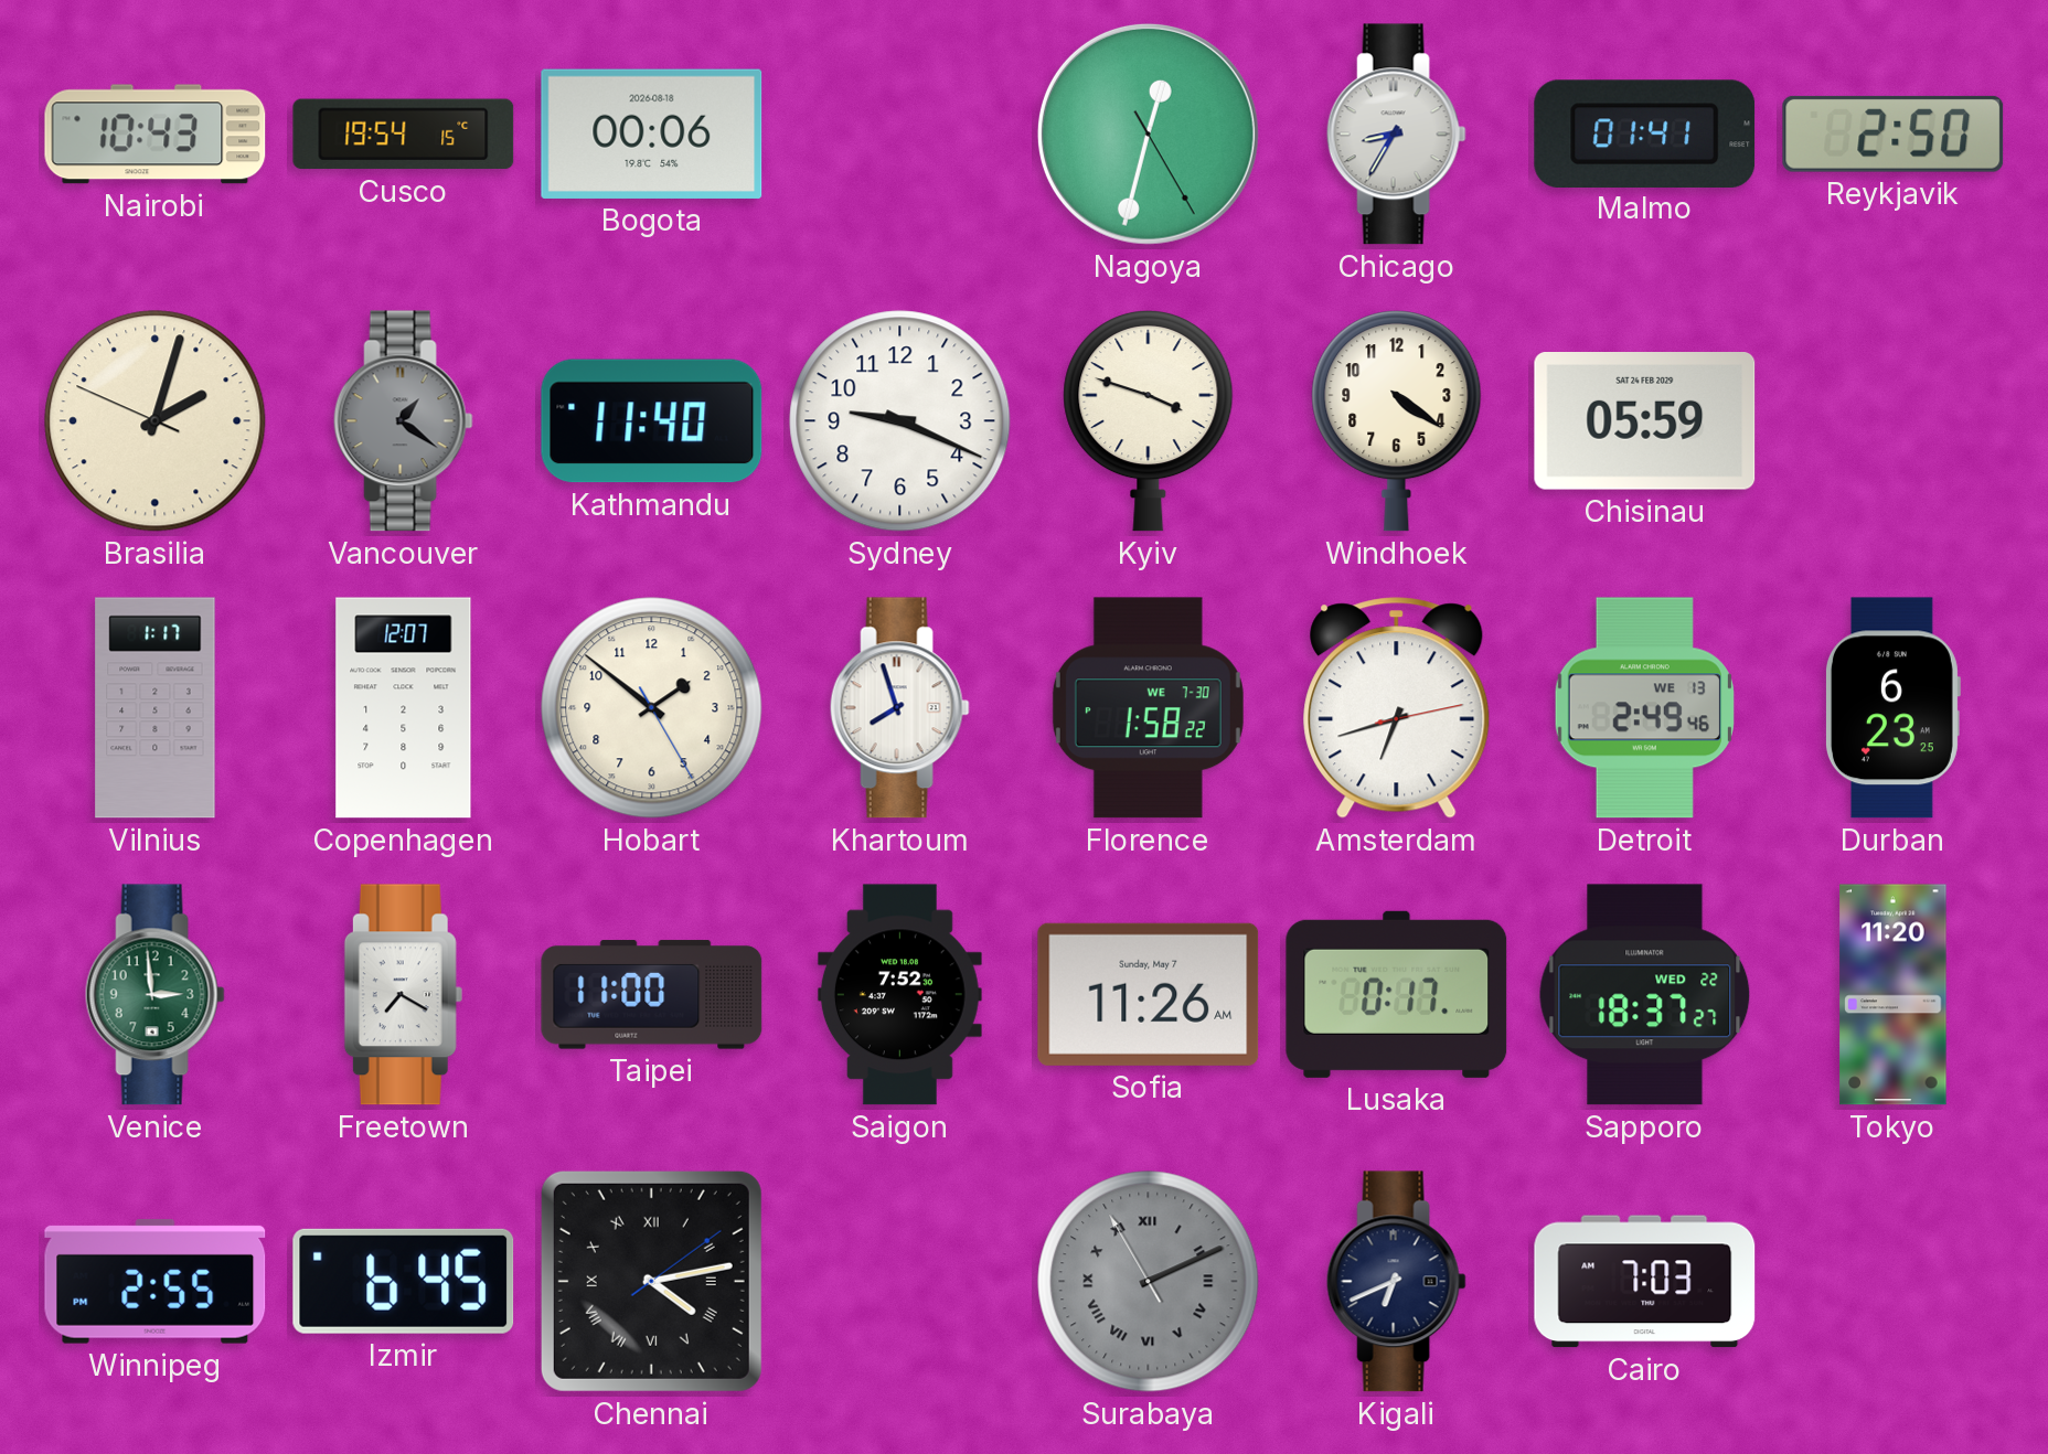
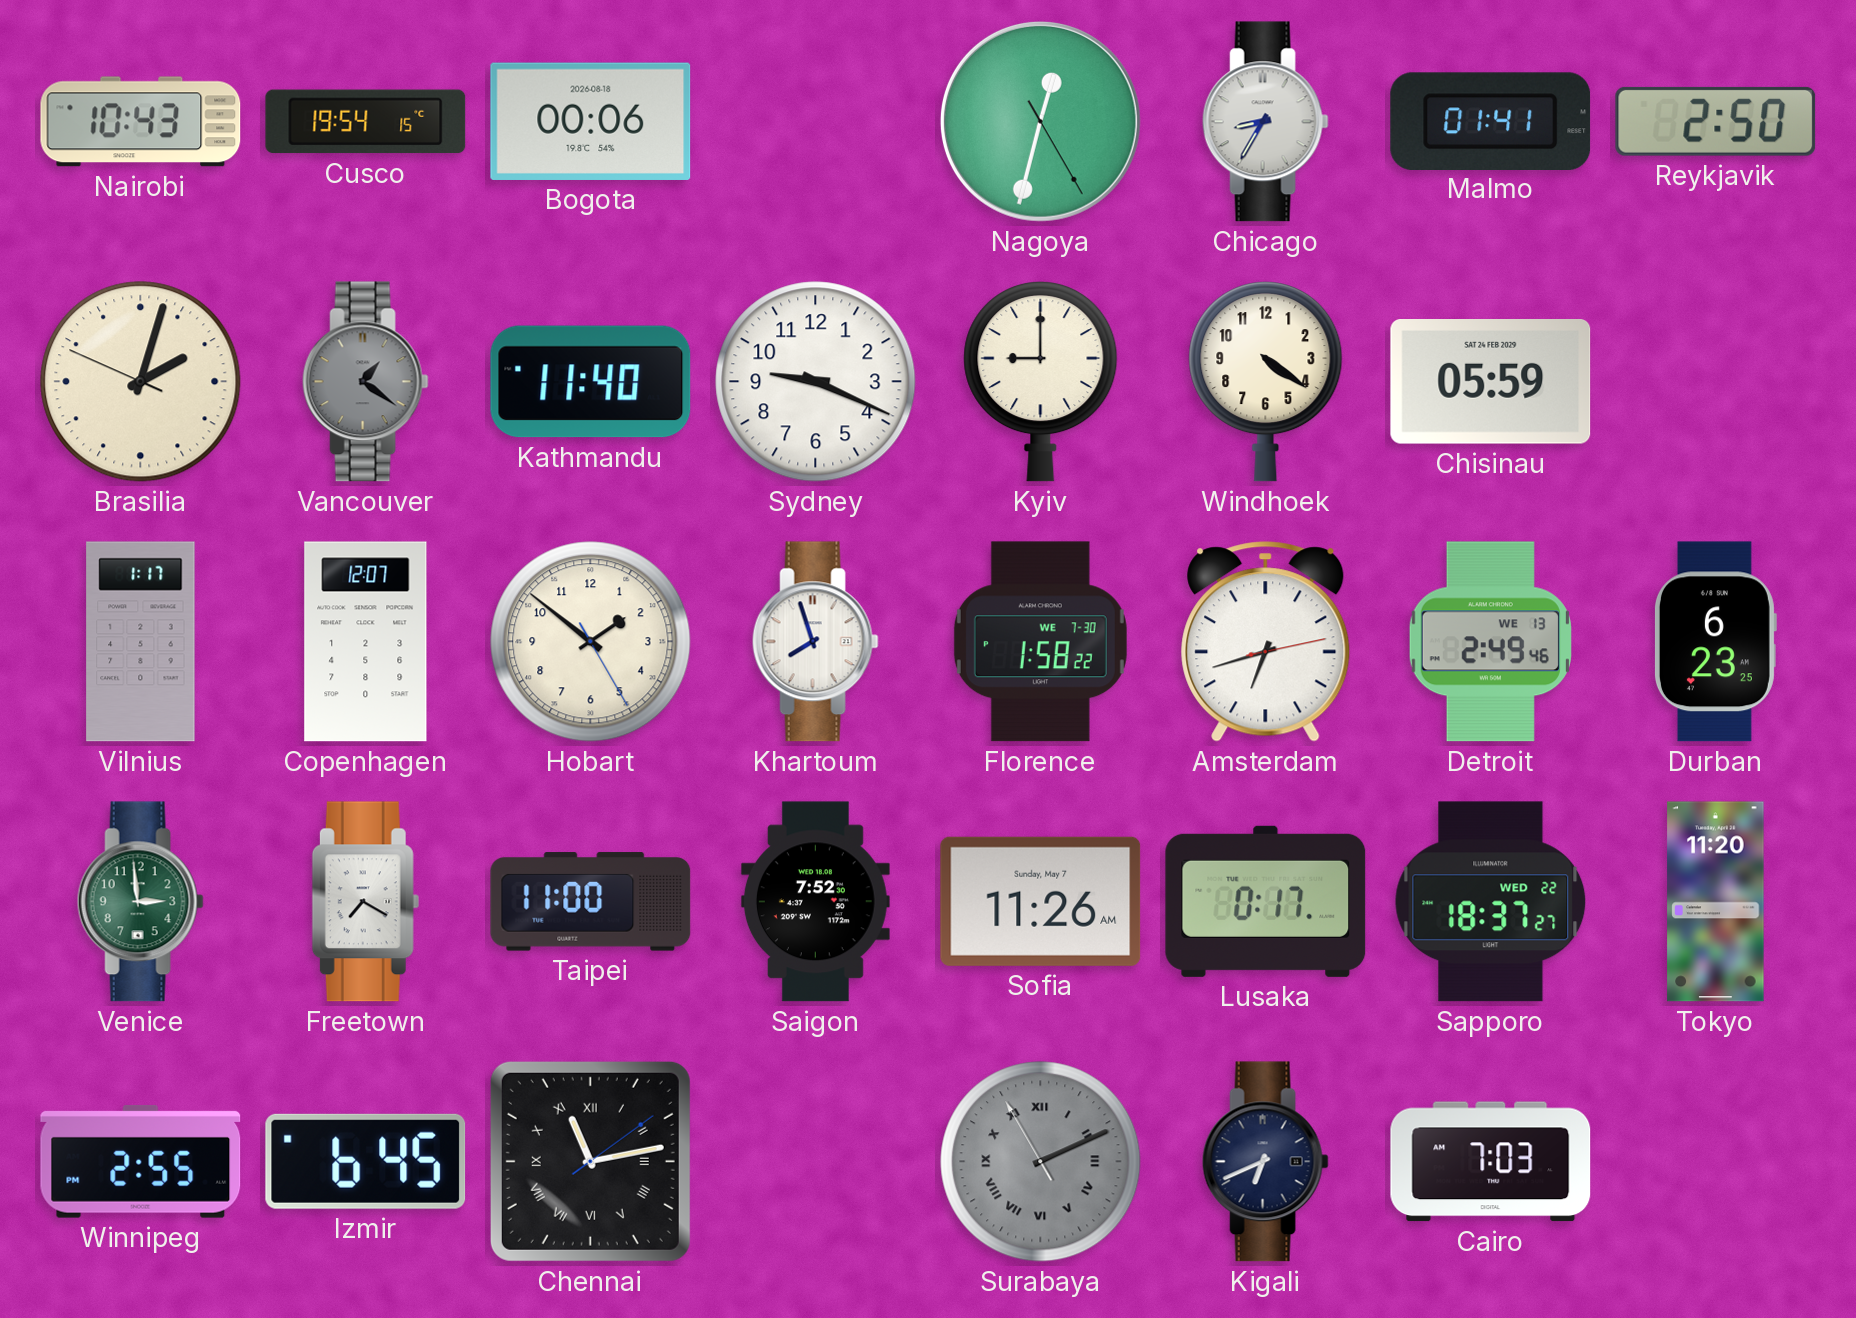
Kyiv: 3:48 -> 9:00
Chennai: 4:13 -> 11:13
